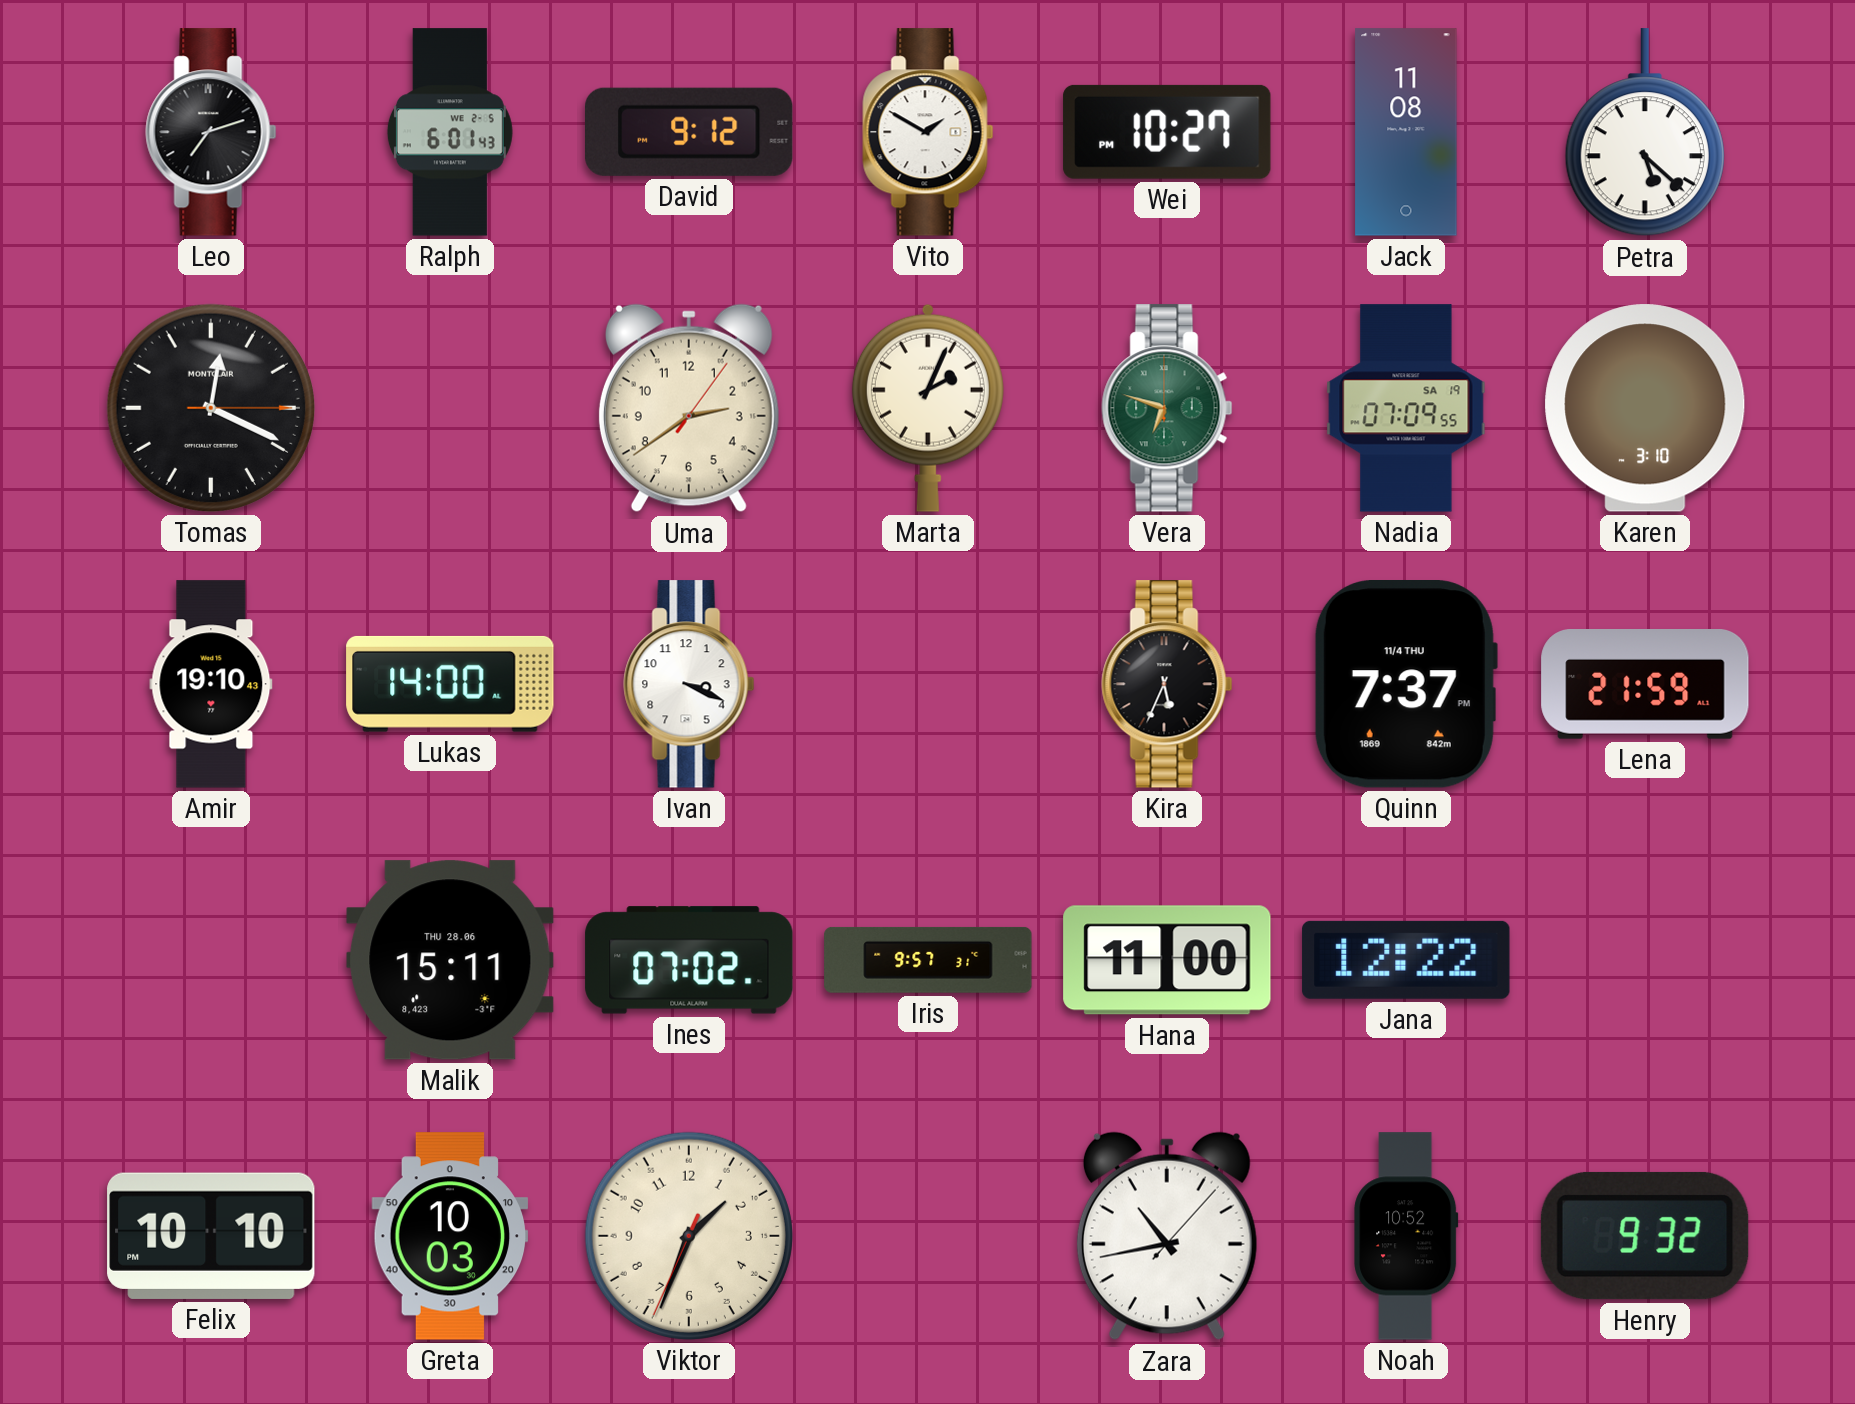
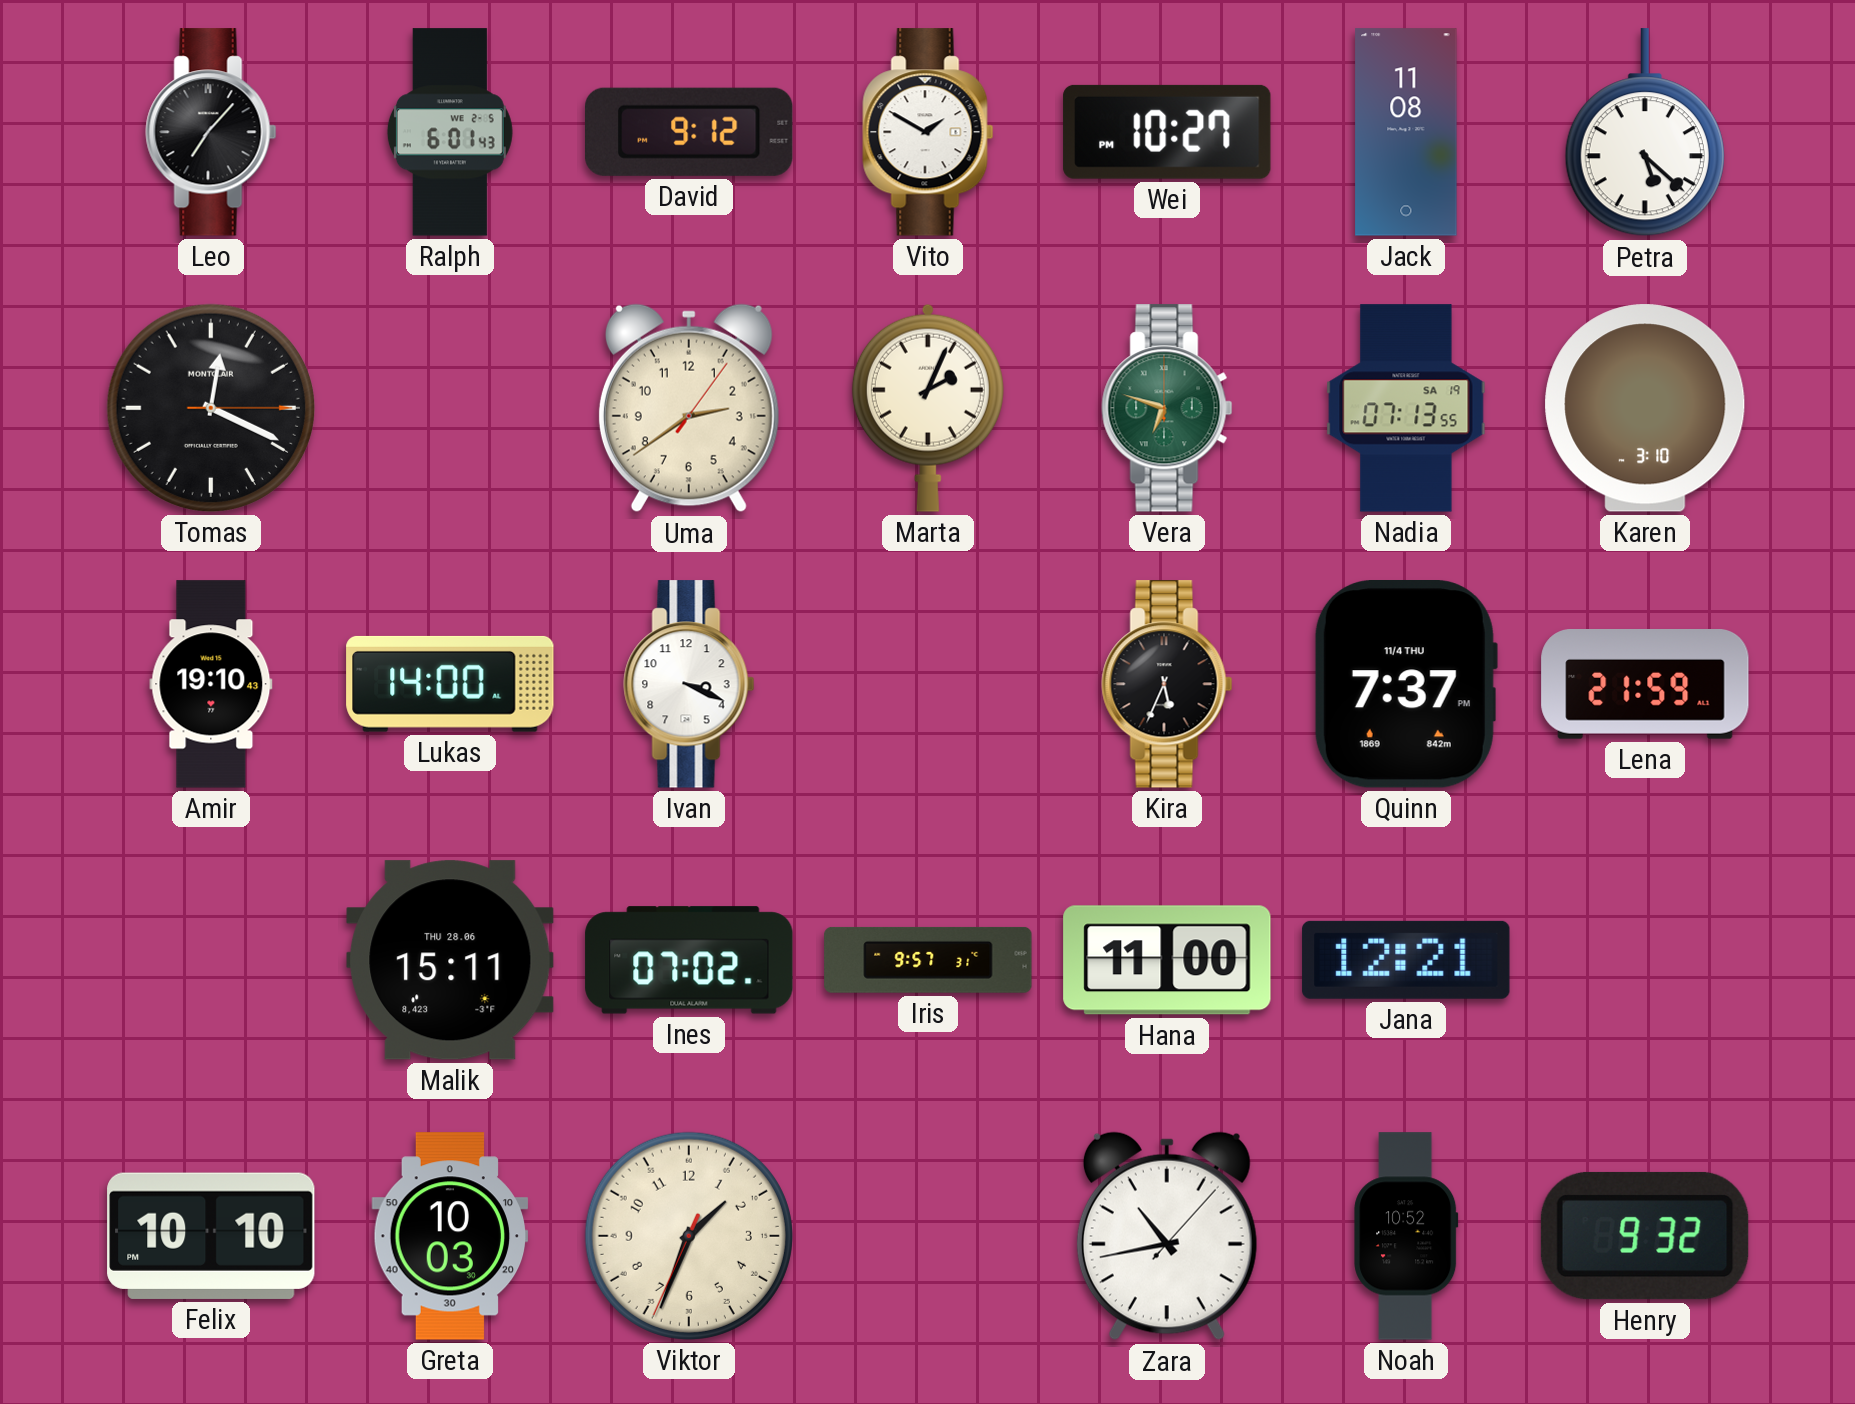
Leo: 7:12 -> 7:07
Nadia: 07:09 -> 07:13
Jana: 12:22 -> 12:21
